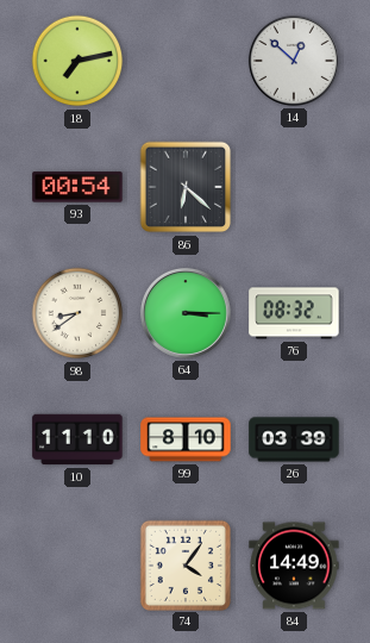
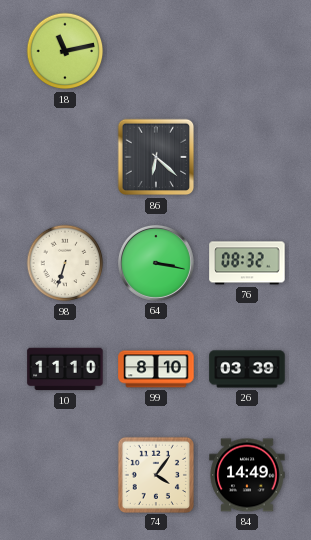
18: 7:13 -> 11:13
14: 12:52 -> none
93: 00:54 -> none
98: 8:39 -> 6:33
64: 3:15 -> 3:17
